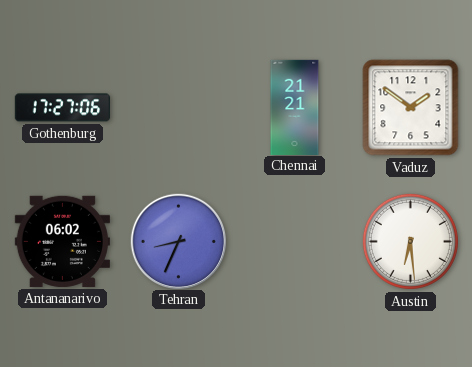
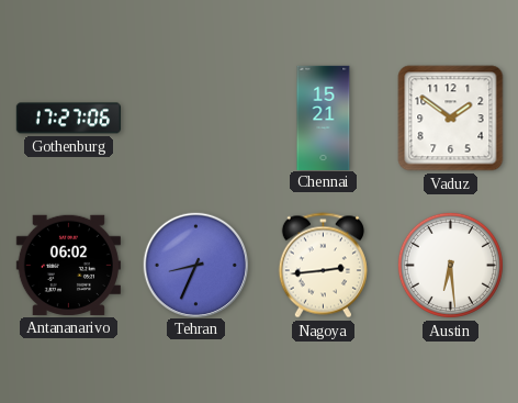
Chennai: 21:21 -> 15:21
Nagoya: none -> 2:44
